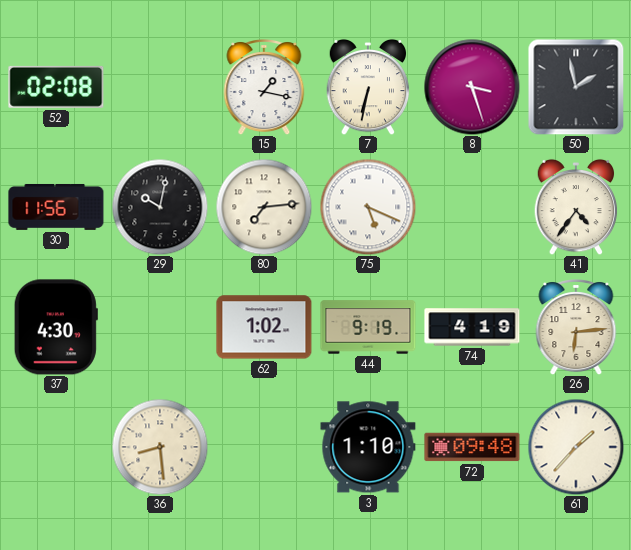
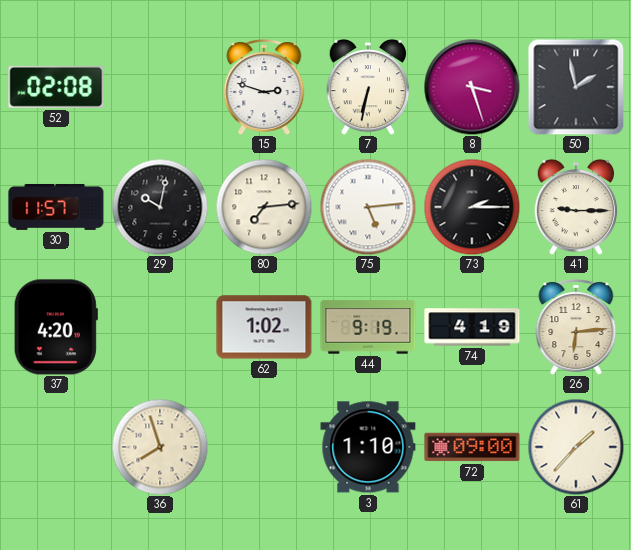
15: 1:17 -> 2:48
30: 11:56 -> 11:57
75: 5:19 -> 5:14
73: none -> 2:15
41: 4:36 -> 9:15
37: 4:30 -> 4:20
36: 8:29 -> 7:57
72: 09:48 -> 09:00
